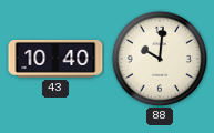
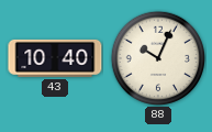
88: 10:01 -> 10:04
